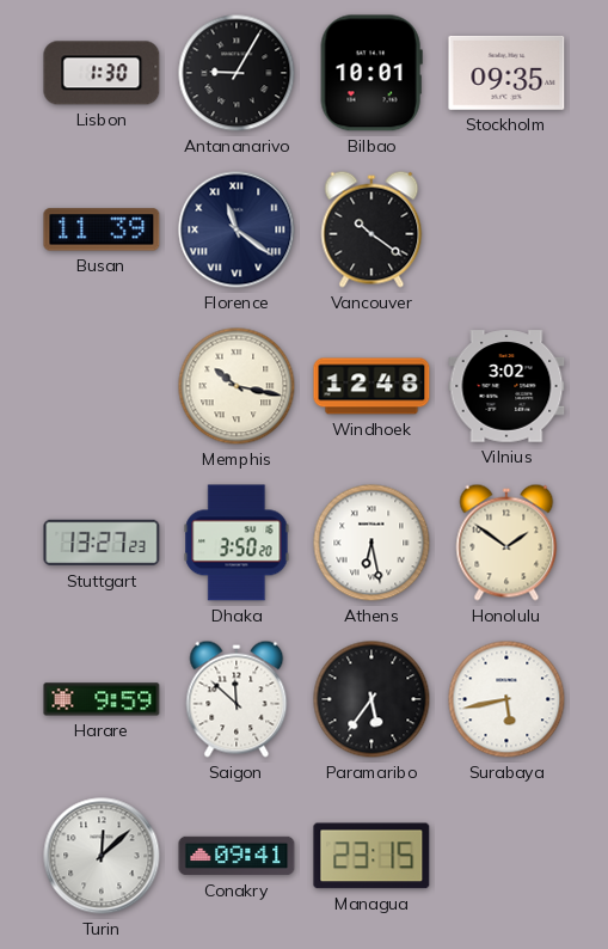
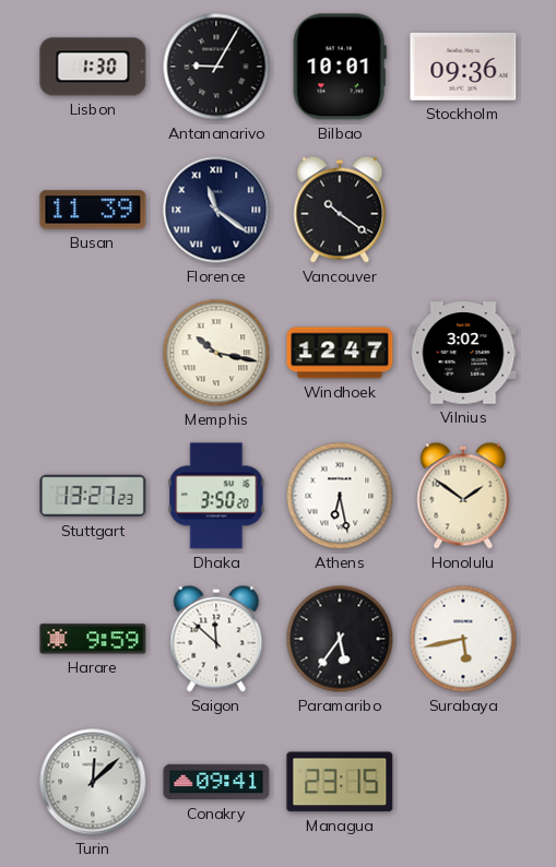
Stockholm: 09:35 -> 09:36
Windhoek: 12:48 -> 12:47
